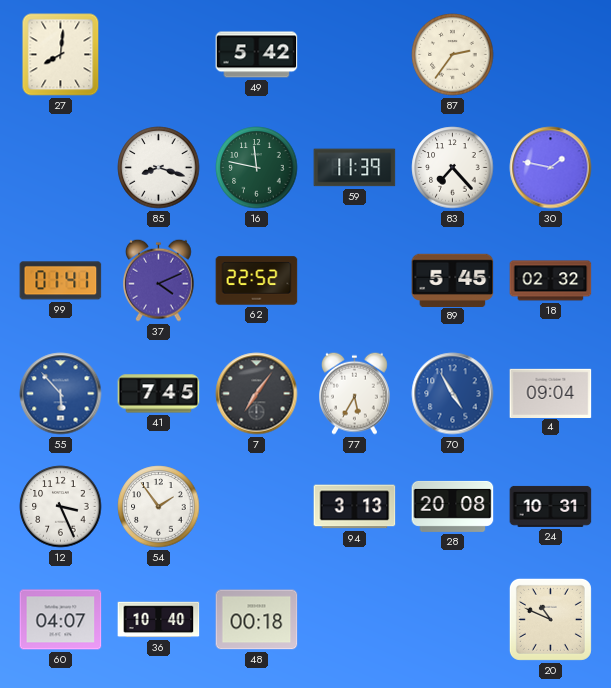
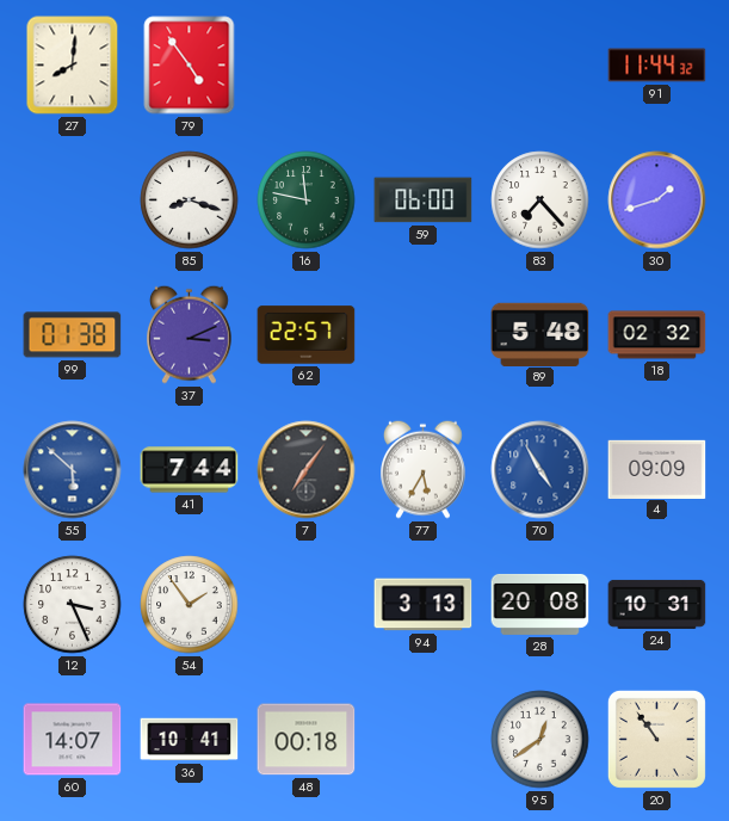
79: none -> 4:54
49: 5:42 -> none
87: 2:36 -> none
91: none -> 11:44
59: 11:39 -> 06:00
30: 1:47 -> 1:42
99: 01:41 -> 01:38
37: 4:11 -> 3:11
62: 22:52 -> 22:57
89: 5:45 -> 5:48
55: 5:53 -> 5:52
41: 7:45 -> 7:44
4: 09:04 -> 09:09
60: 04:07 -> 14:07
36: 10:40 -> 10:41
95: none -> 12:39
20: 10:49 -> 10:54
